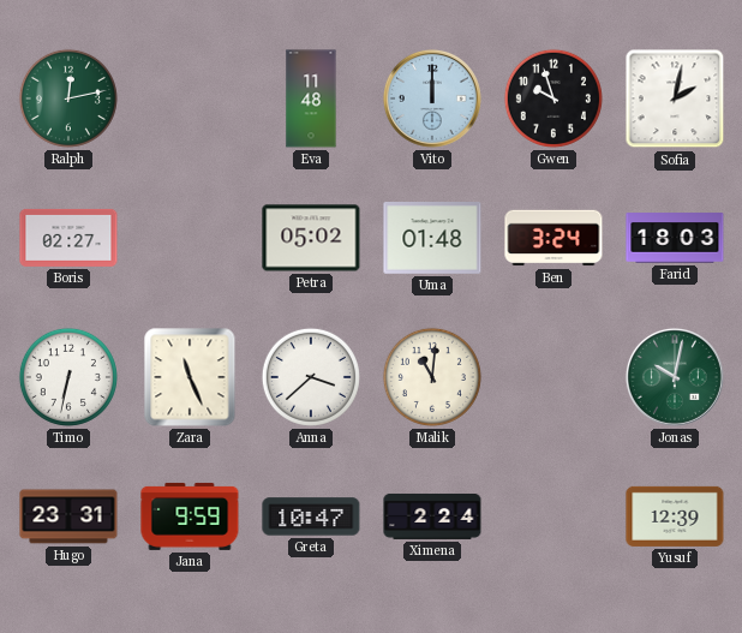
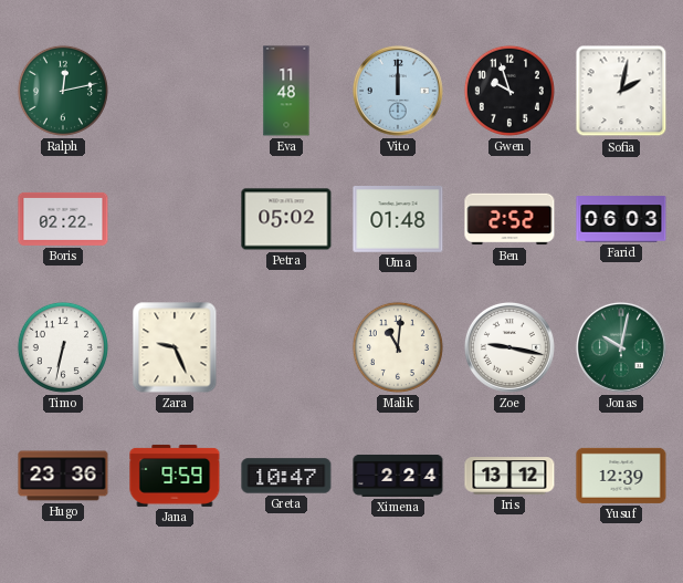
Boris: 02:27 -> 02:22
Ben: 3:24 -> 2:52
Farid: 18:03 -> 06:03
Zara: 11:26 -> 9:26
Anna: 3:38 -> none
Zoe: none -> 9:17
Hugo: 23:31 -> 23:36
Iris: none -> 13:12
